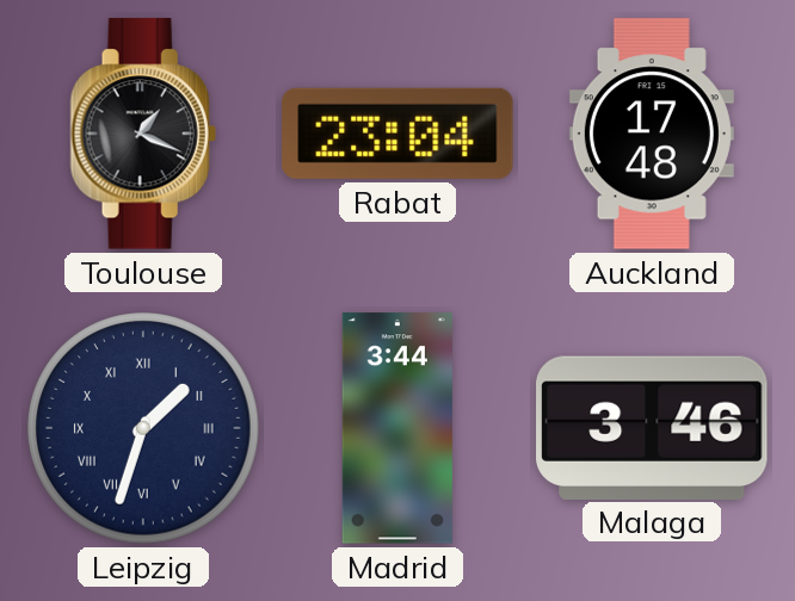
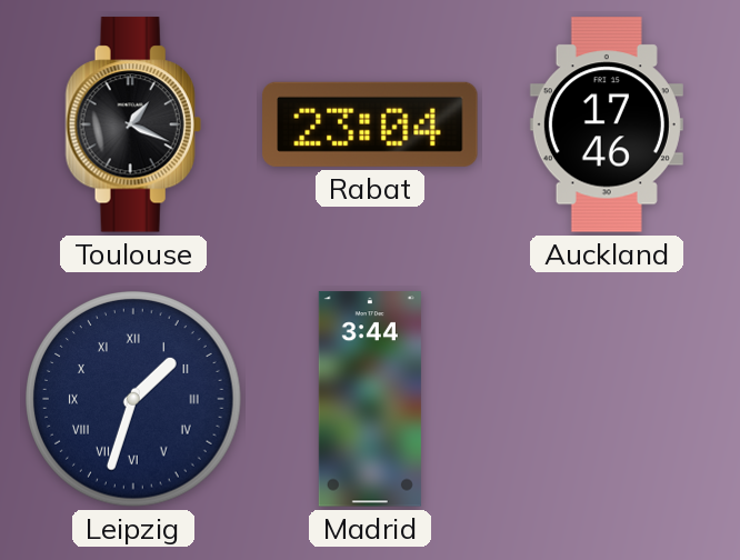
Auckland: 17:48 -> 17:46
Malaga: 3:46 -> none
